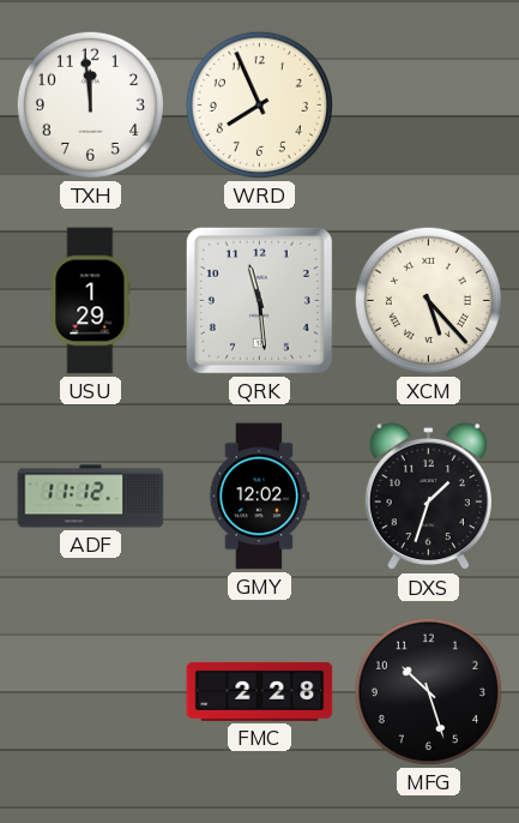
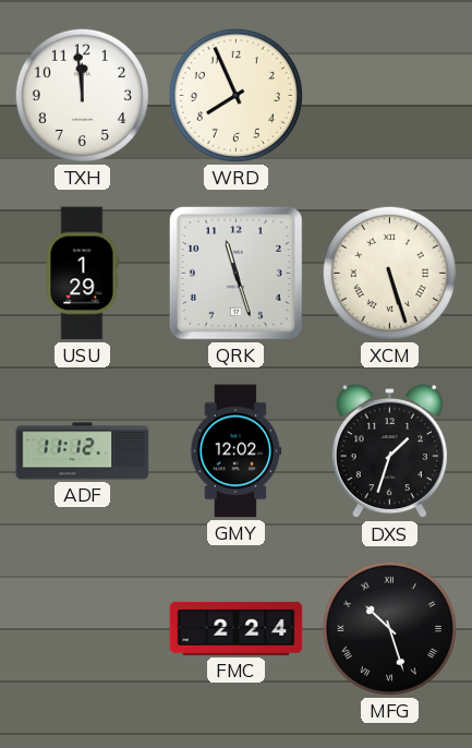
QRK: 11:29 -> 11:27
XCM: 5:23 -> 5:27
FMC: 2:28 -> 2:24
MFG numerals: Arabic -> Roman
